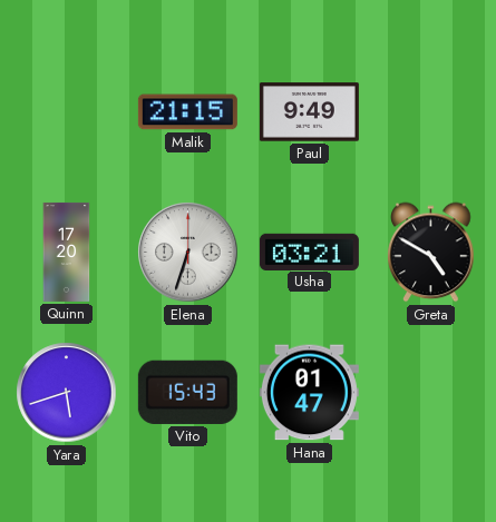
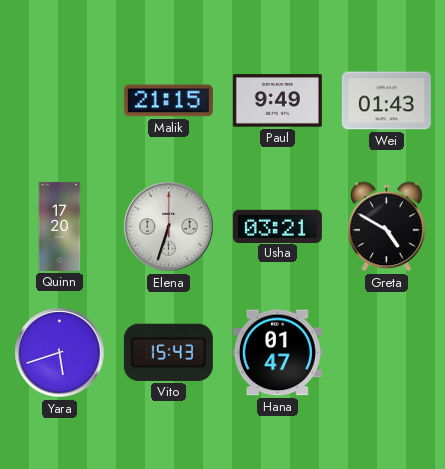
Wei: none -> 01:43
